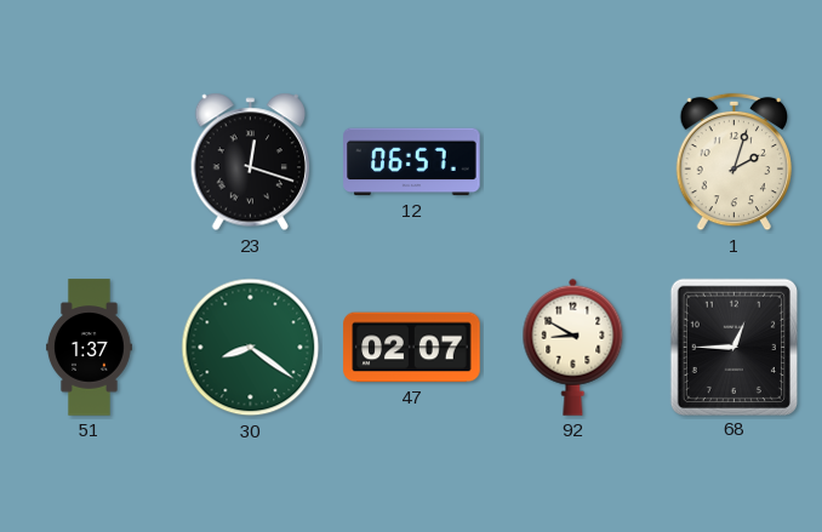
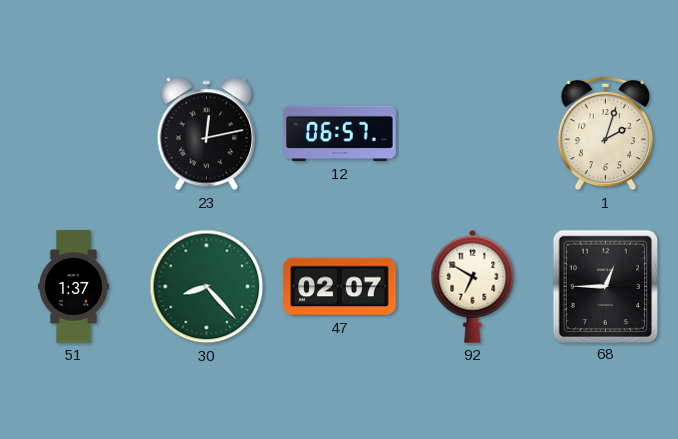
23: 12:18 -> 12:13
30: 8:21 -> 8:23
92: 8:50 -> 6:50
